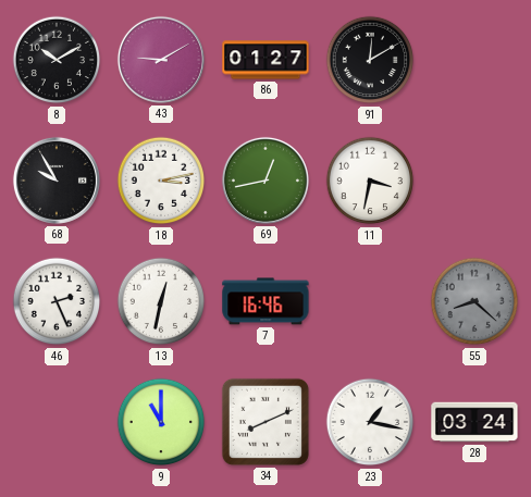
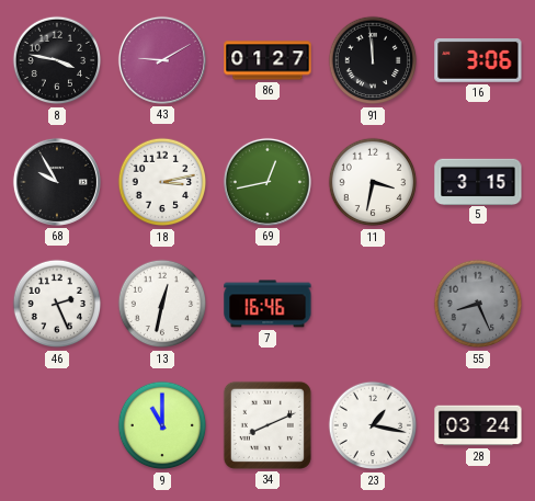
8: 10:10 -> 3:47
91: 12:10 -> 11:59
16: none -> 3:06
5: none -> 3:15
55: 8:22 -> 8:26
